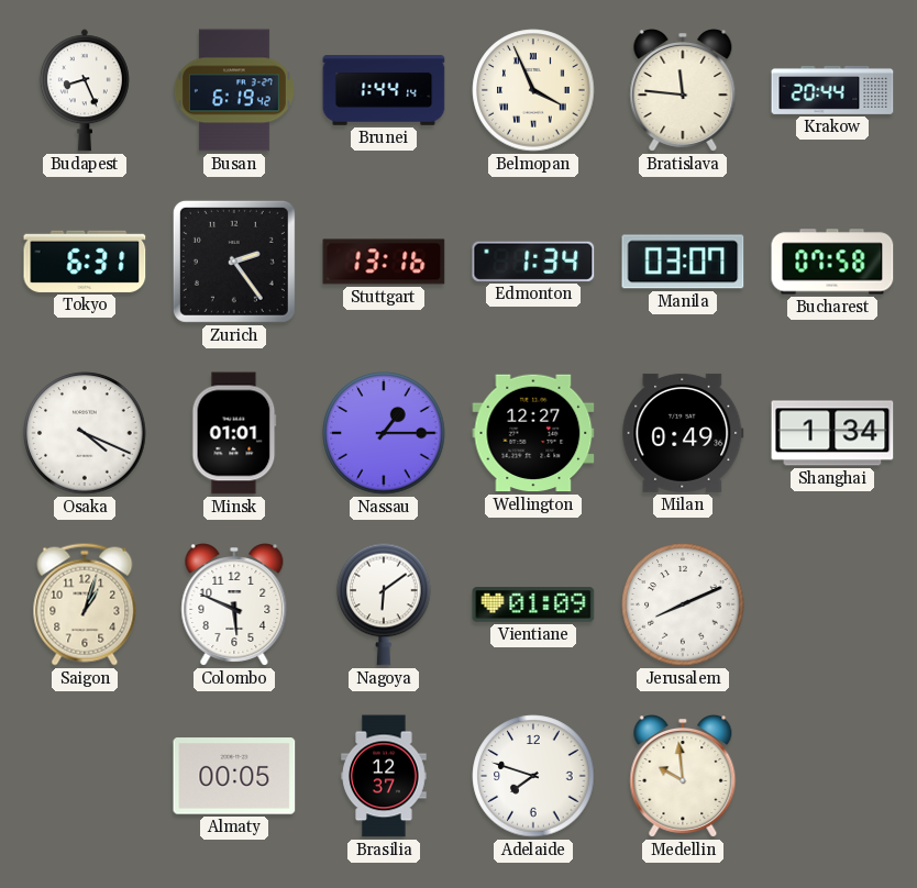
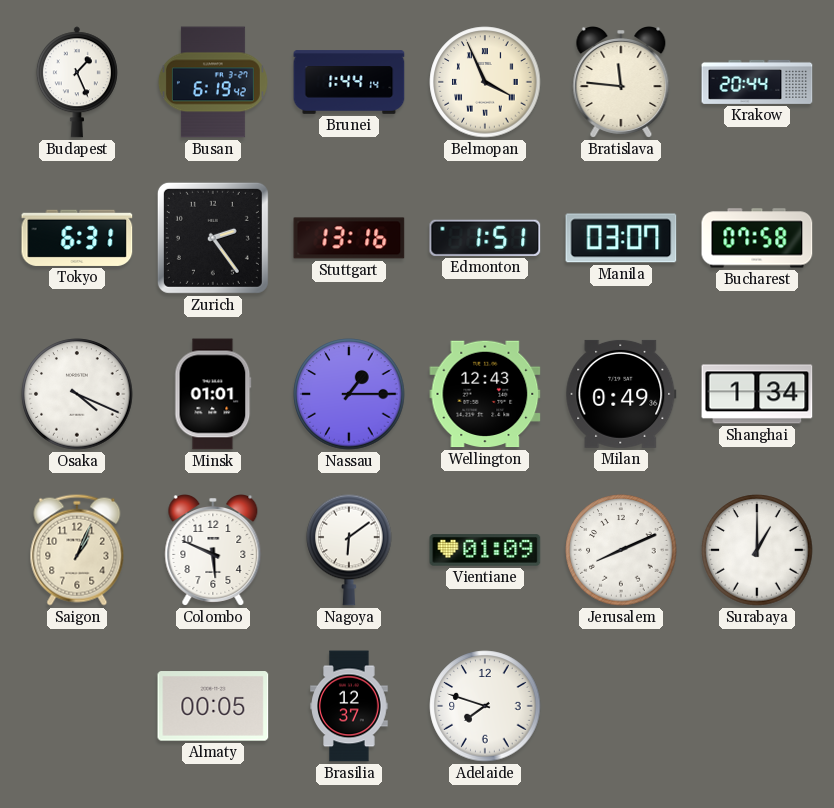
Budapest: 8:26 -> 1:26
Edmonton: 1:34 -> 1:51
Wellington: 12:27 -> 12:43
Saigon: 1:03 -> 1:04
Surabaya: none -> 1:00
Medellin: 9:59 -> none
